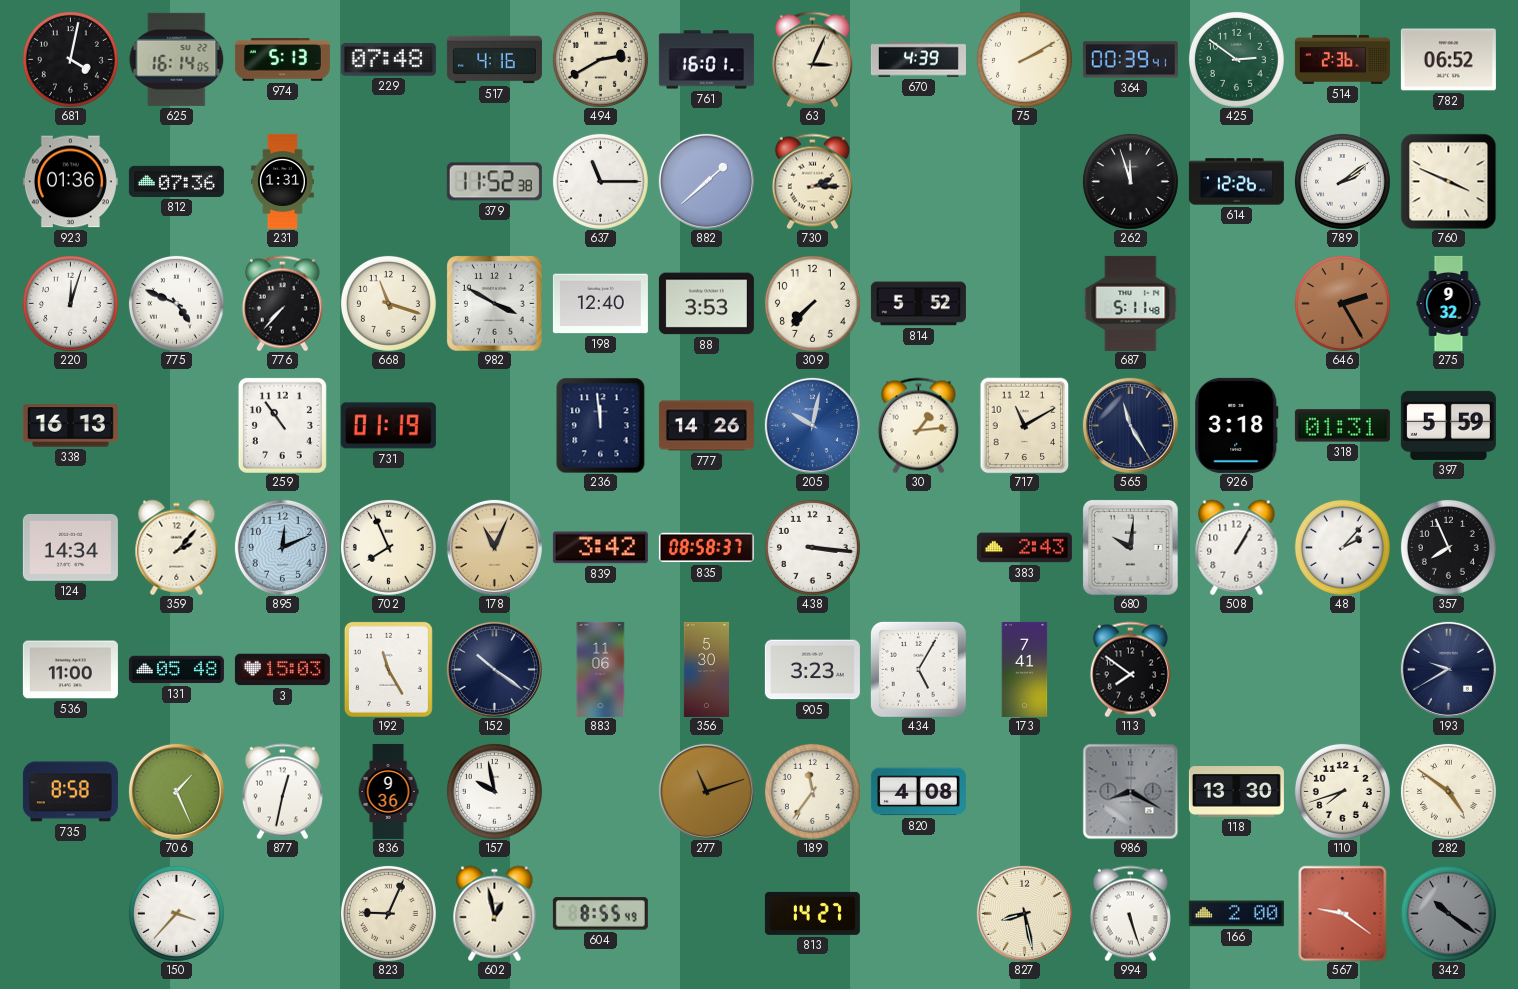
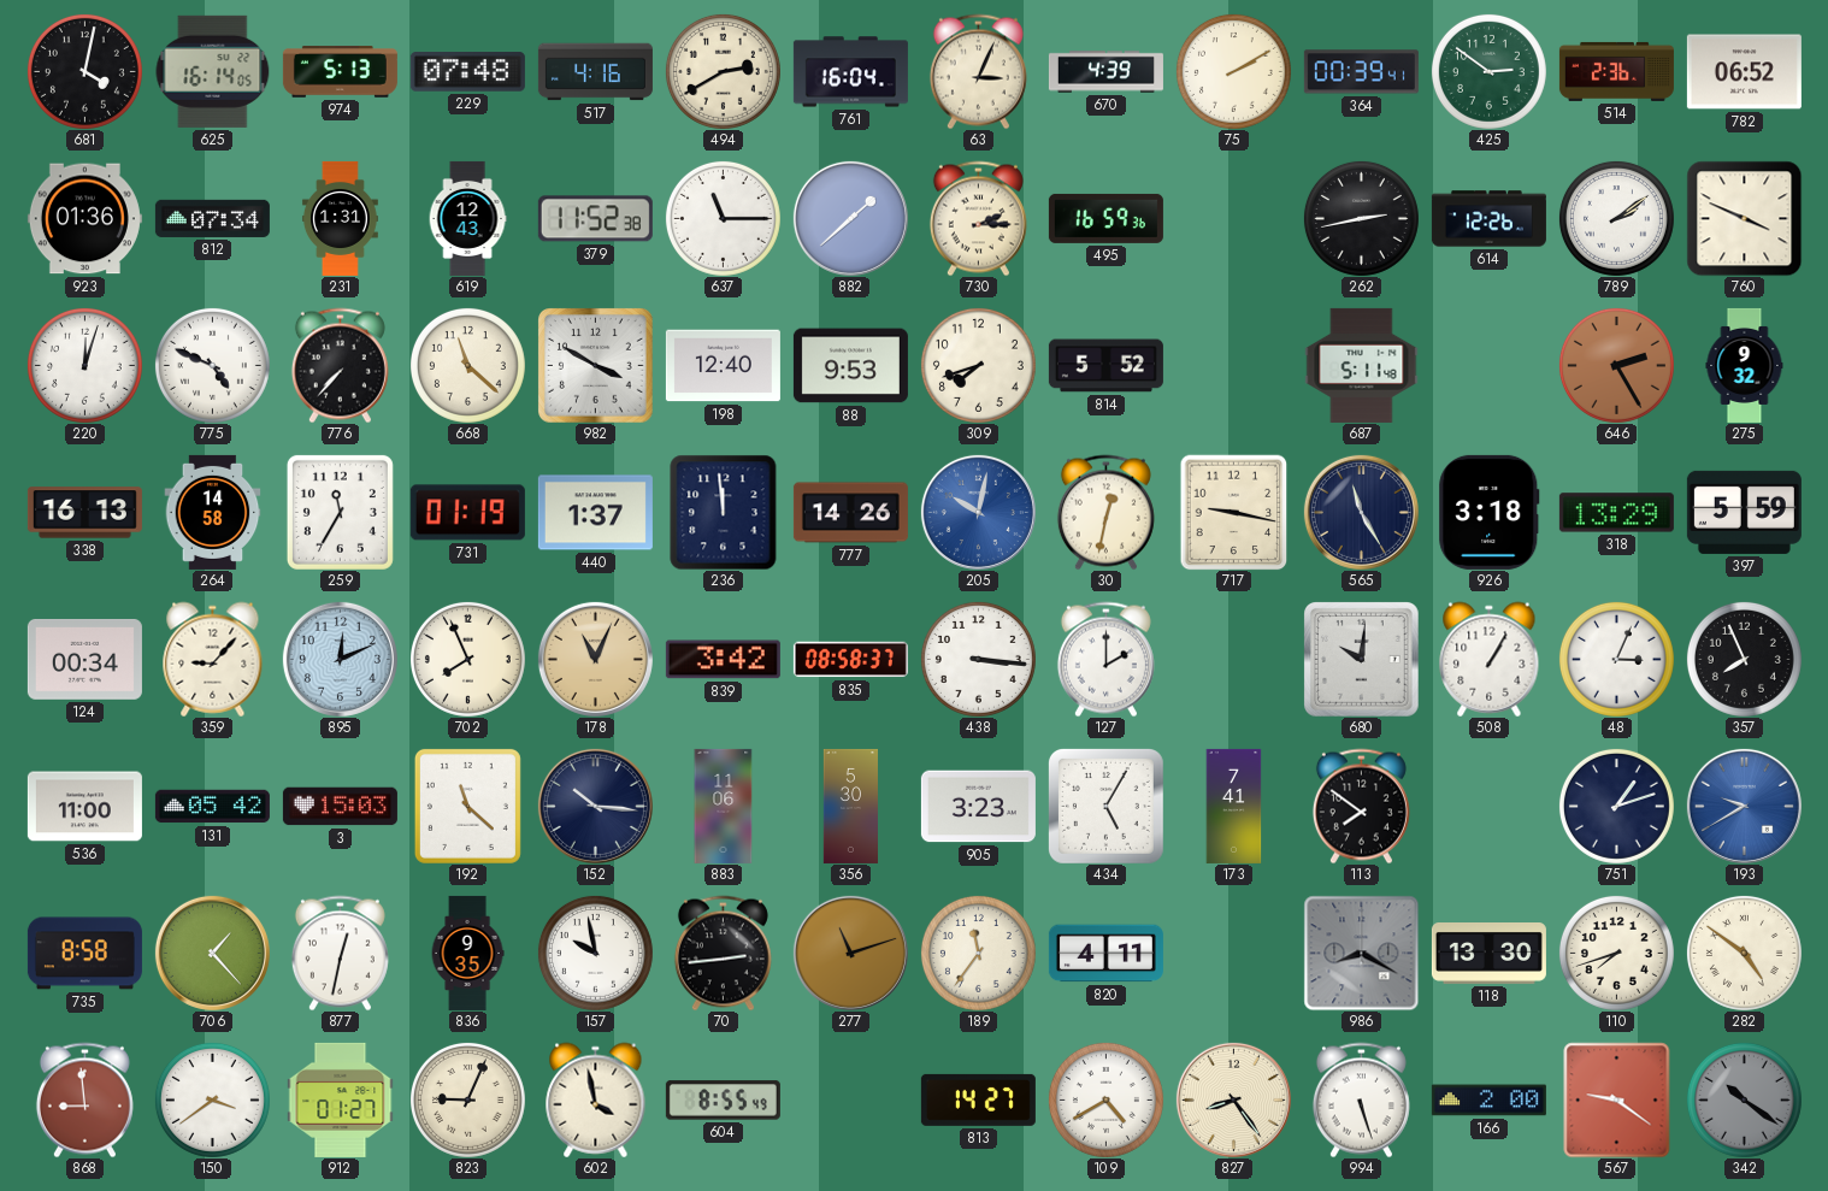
761: 16:01 -> 16:04
812: 07:36 -> 07:34
619: none -> 12:43
495: none -> 16:59
262: 11:57 -> 2:43
668: 11:18 -> 11:22
88: 3:53 -> 9:53
309: 7:37 -> 7:42
264: none -> 14:58
259: 10:54 -> 11:35
440: none -> 1:37
30: 1:14 -> 12:32
717: 11:10 -> 9:17
318: 01:31 -> 13:29
124: 14:34 -> 00:34
359: 2:07 -> 9:07
127: none -> 2:00
383: 2:43 -> none
48: 2:07 -> 3:04
131: 05:48 -> 05:42
192: 11:25 -> 11:22
152: 10:21 -> 10:16
751: none -> 1:12
193 dial: navy -> blue
706: 1:26 -> 1:23
836: 9:36 -> 9:35
70: none -> 2:44
820: 4:08 -> 4:11
868: none -> 8:59
150: 3:37 -> 3:39
912: none -> 01:27
602: 12:58 -> 3:58
109: none -> 4:40
827: 8:28 -> 8:24
